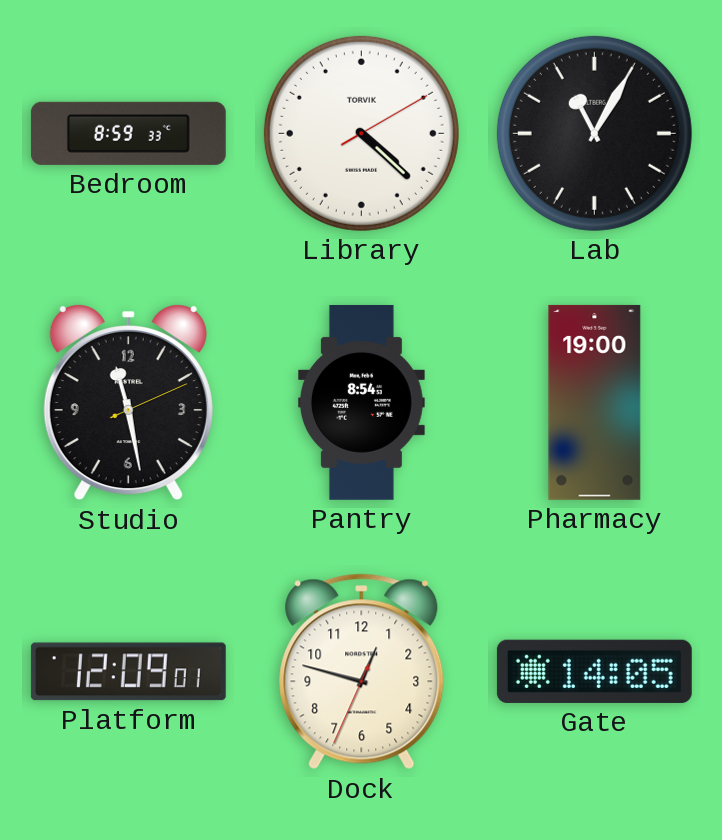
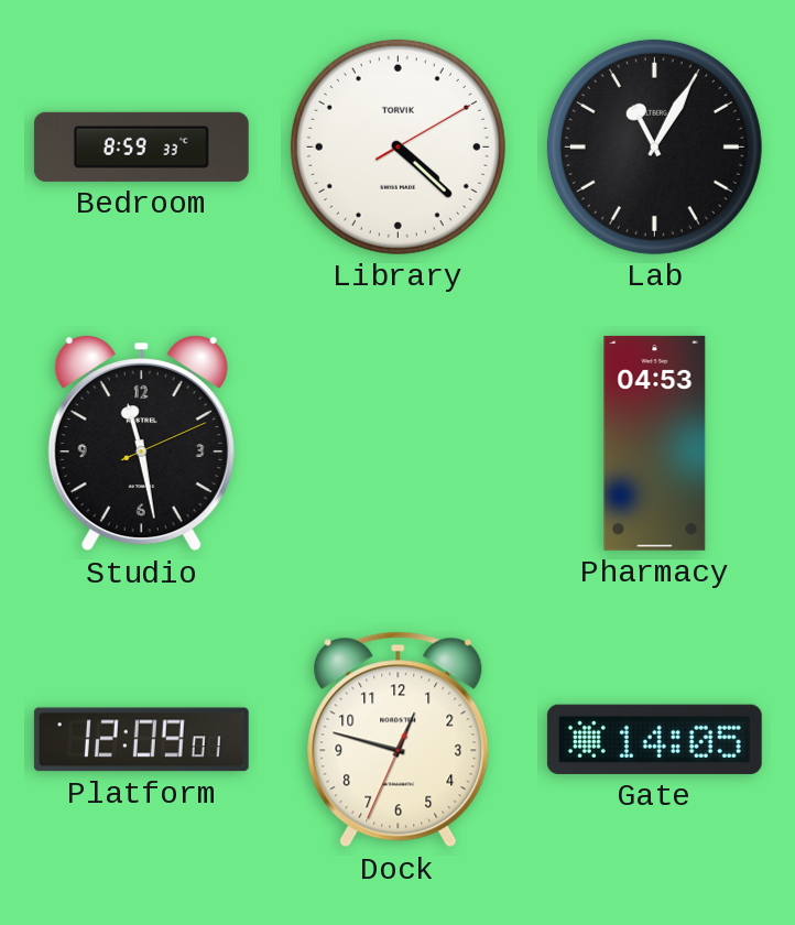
Pantry: 8:54 -> none
Pharmacy: 19:00 -> 04:53
